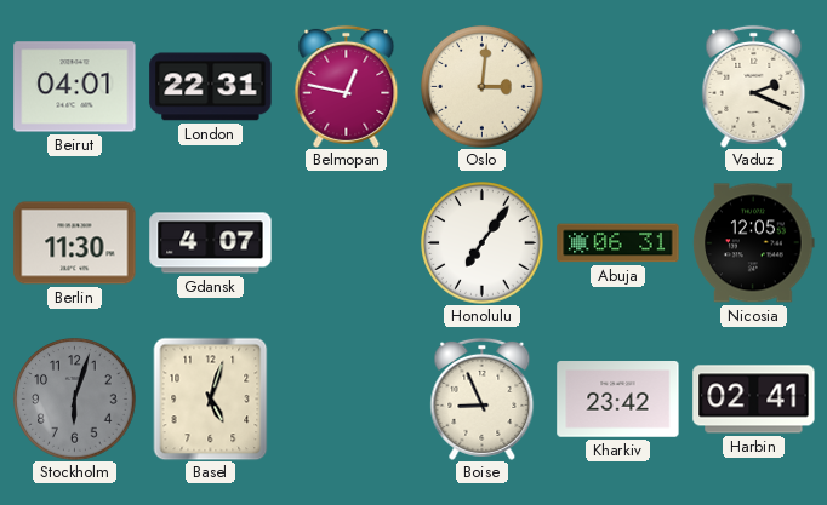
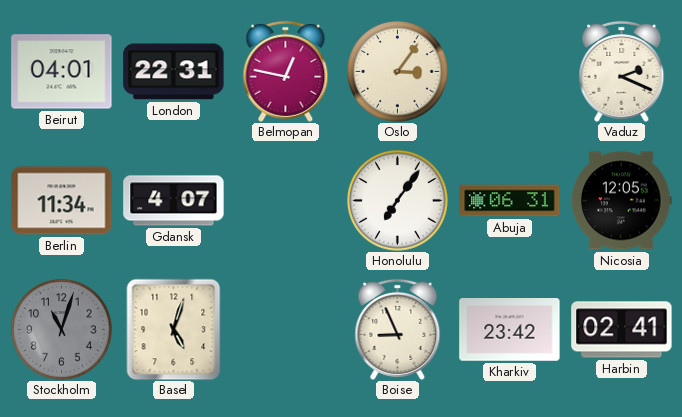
Oslo: 3:01 -> 3:06
Berlin: 11:30 -> 11:34
Stockholm: 6:03 -> 11:03
